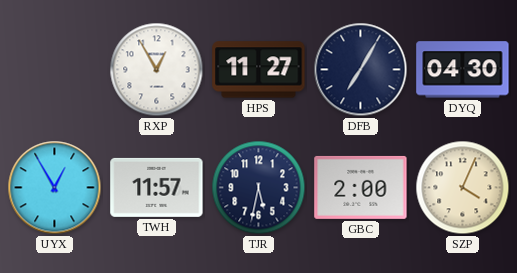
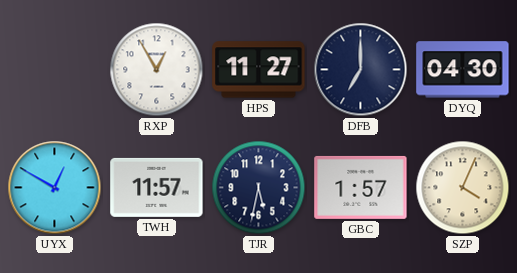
DFB: 7:05 -> 7:00
UYX: 12:55 -> 12:50
GBC: 2:00 -> 1:57
